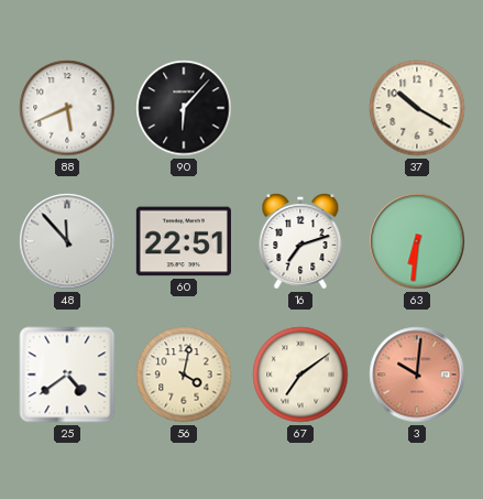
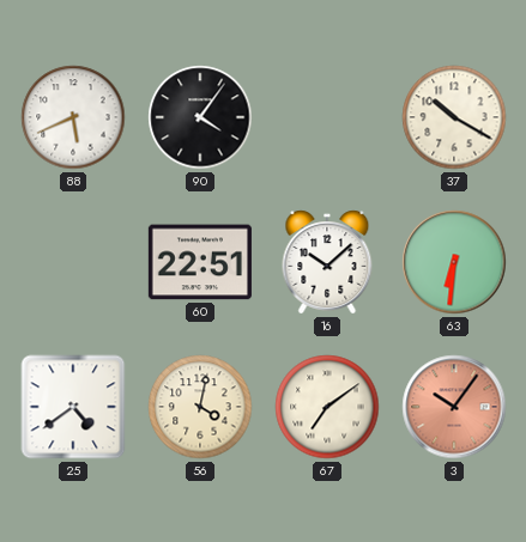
90: 6:07 -> 4:06
48: 11:53 -> none
16: 7:12 -> 10:08
3: 10:01 -> 10:06
